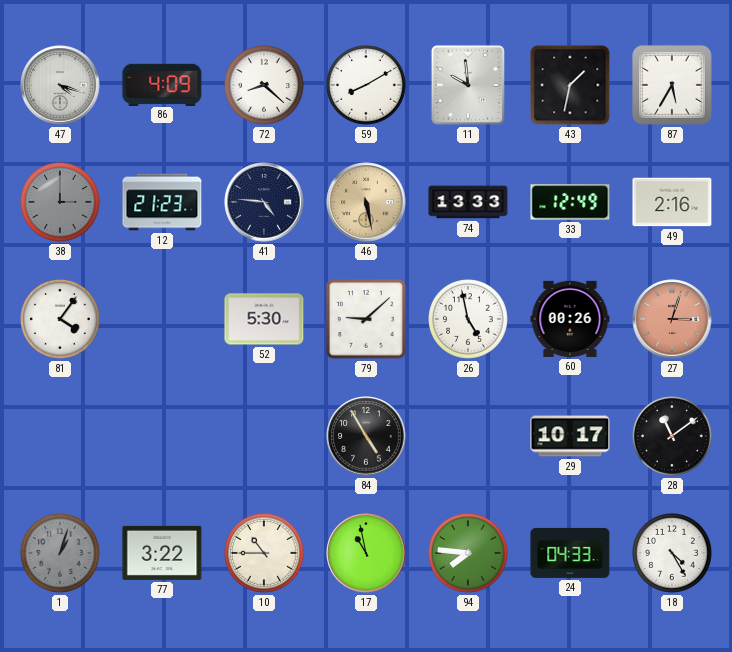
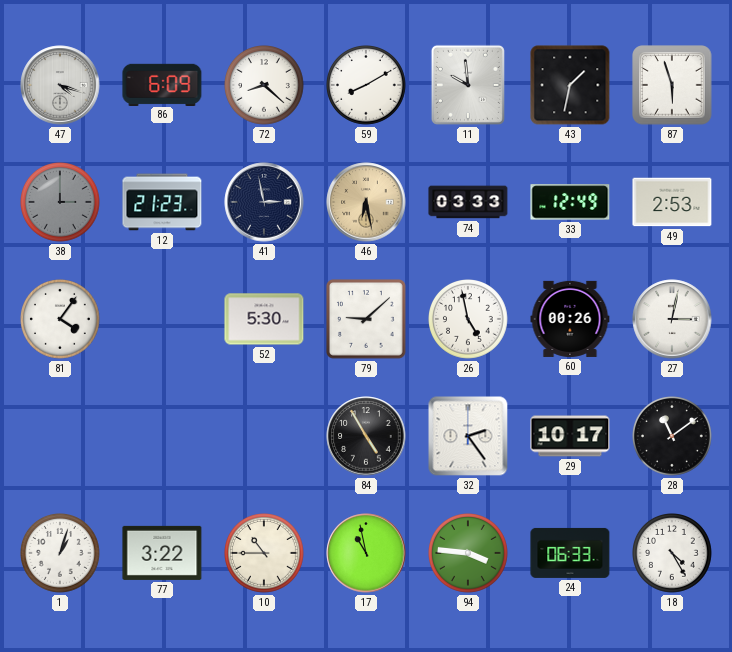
86: 4:09 -> 6:09
87: 5:35 -> 5:57
41: 4:46 -> 2:58
46: 5:28 -> 6:28
74: 13:33 -> 03:33
49: 2:16 -> 2:53
27: 3:03 -> 3:02
27 dial: salmon -> white
32: none -> 2:24
1 dial: grey -> white
94: 7:46 -> 3:46
24: 04:33 -> 06:33
